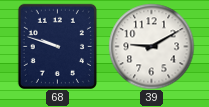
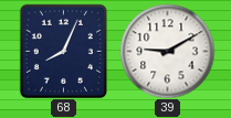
68: 9:48 -> 8:04
